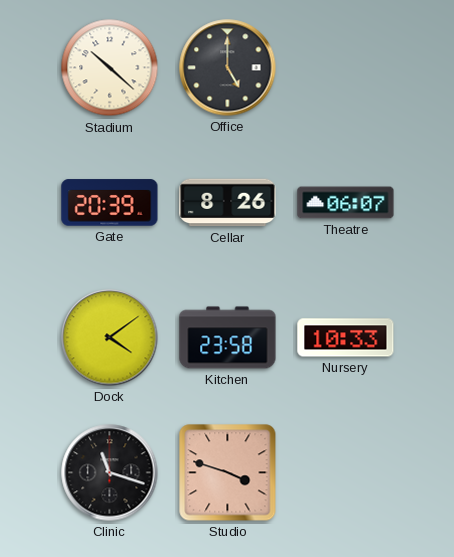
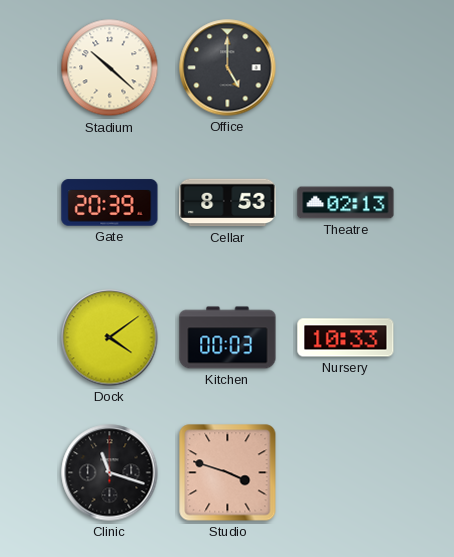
Cellar: 8:26 -> 8:53
Theatre: 06:07 -> 02:13
Kitchen: 23:58 -> 00:03
